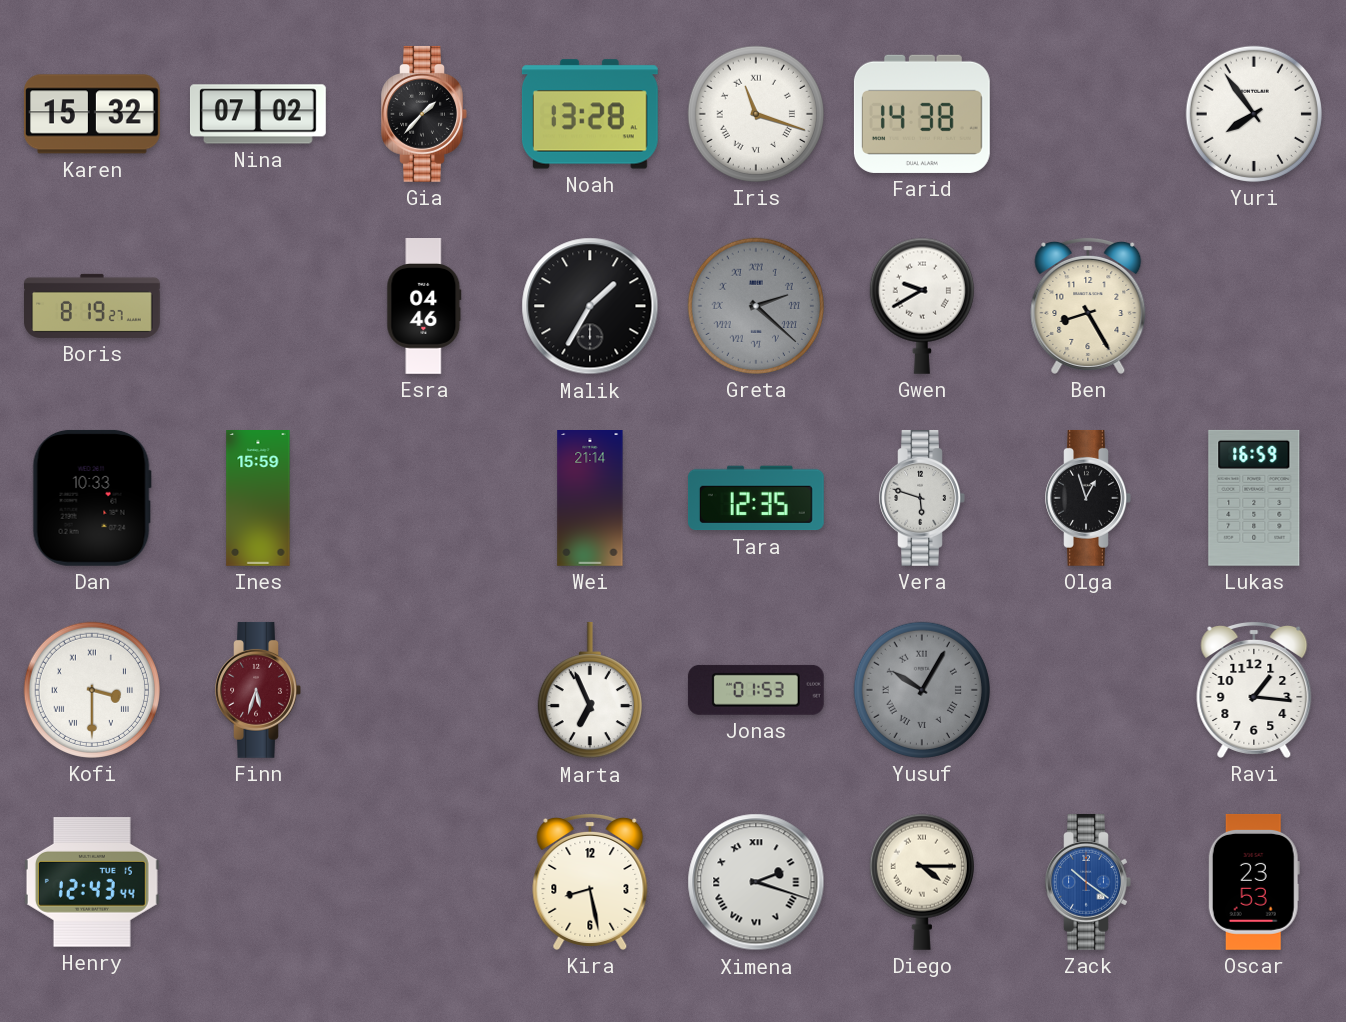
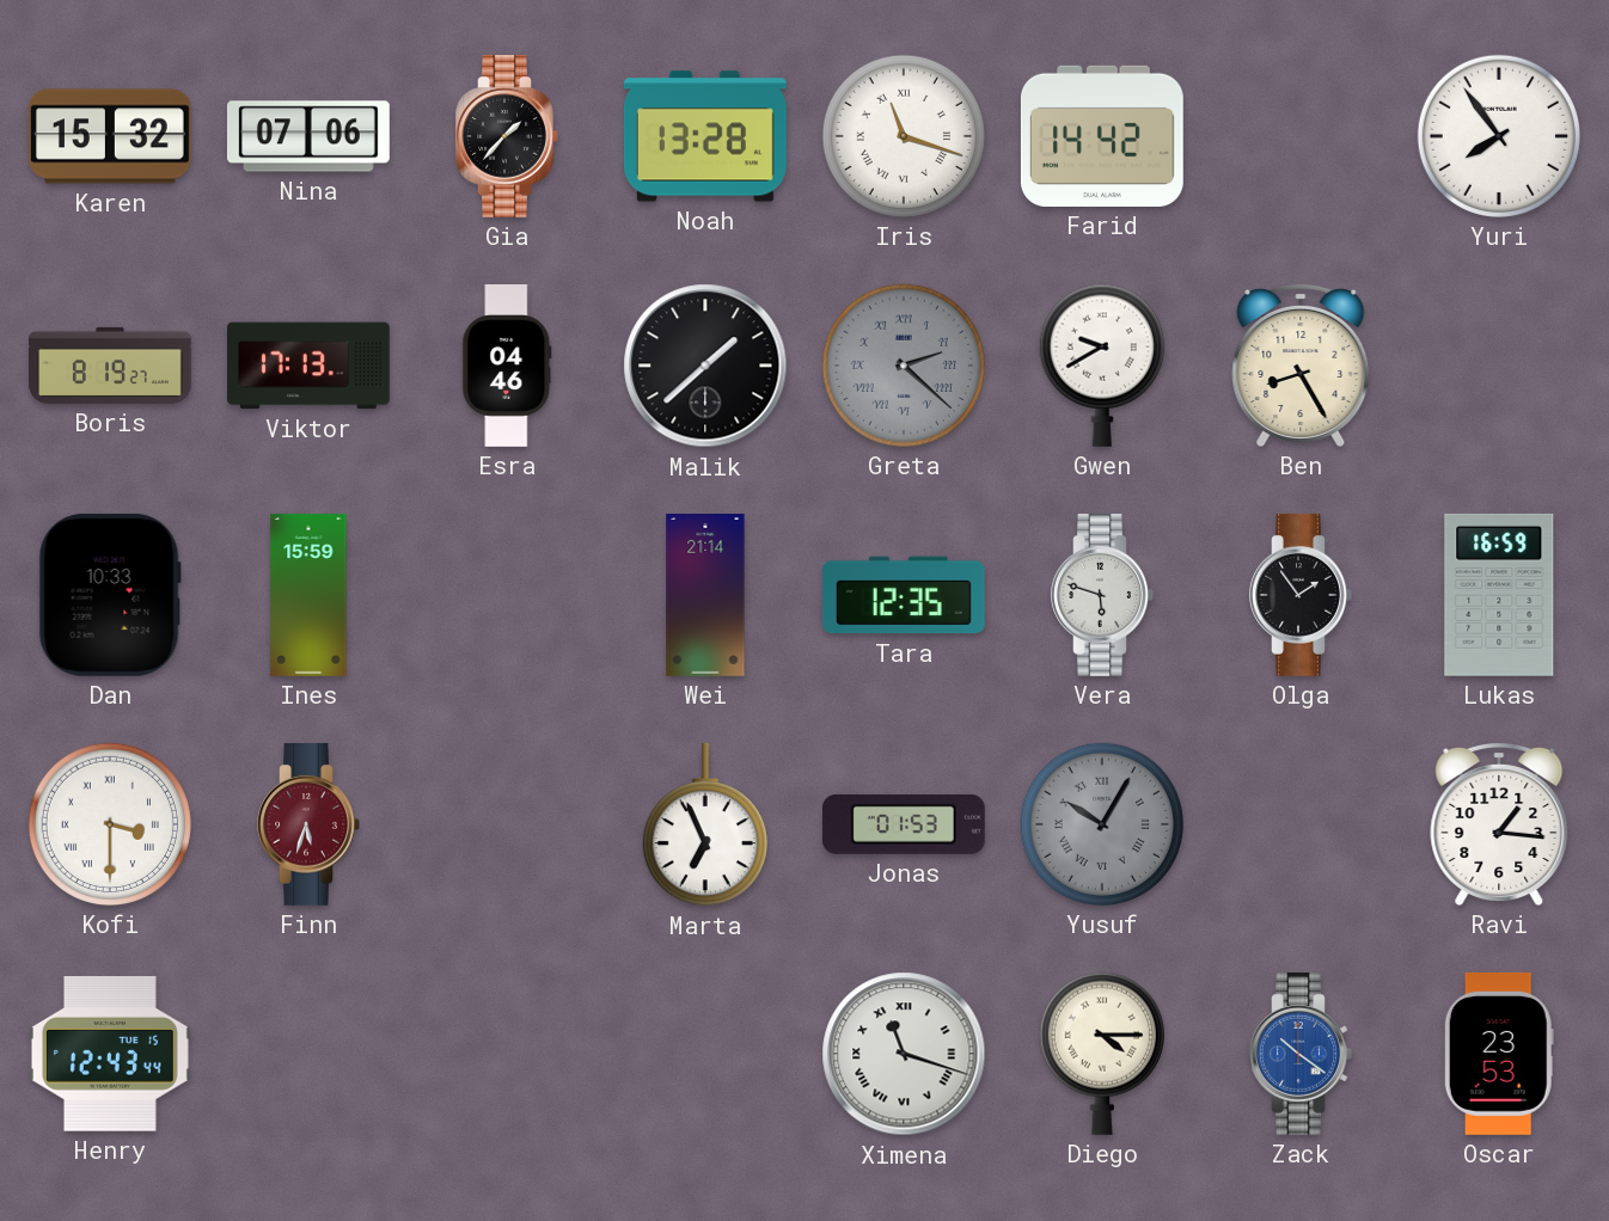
Nina: 07:02 -> 07:06
Farid: 14:38 -> 14:42
Viktor: none -> 17:13
Malik: 1:35 -> 1:38
Olga: 12:57 -> 1:54
Kira: 8:28 -> none
Ximena: 2:18 -> 11:18
